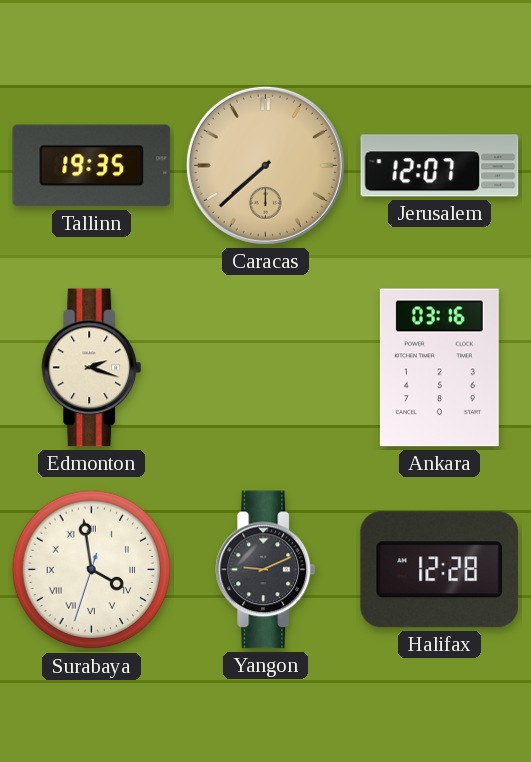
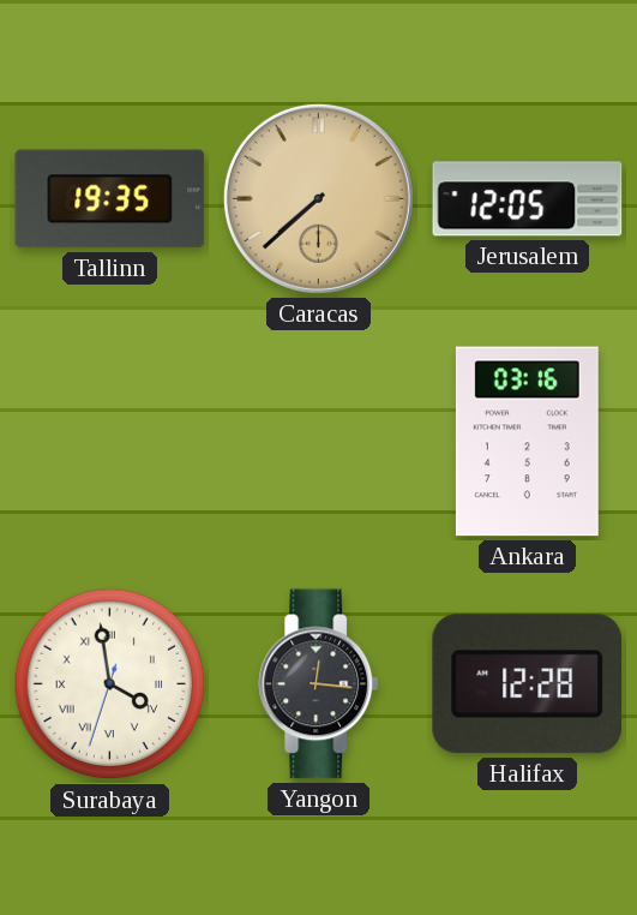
Jerusalem: 12:07 -> 12:05
Edmonton: 2:18 -> none
Yangon: 9:11 -> 12:16
